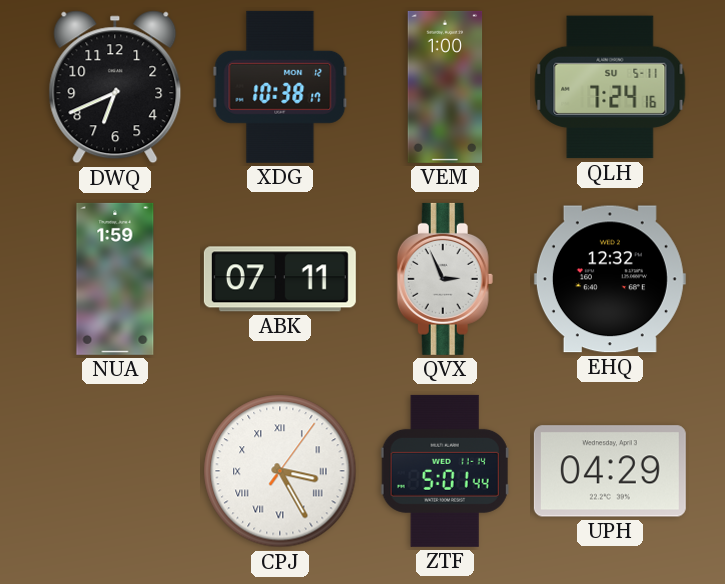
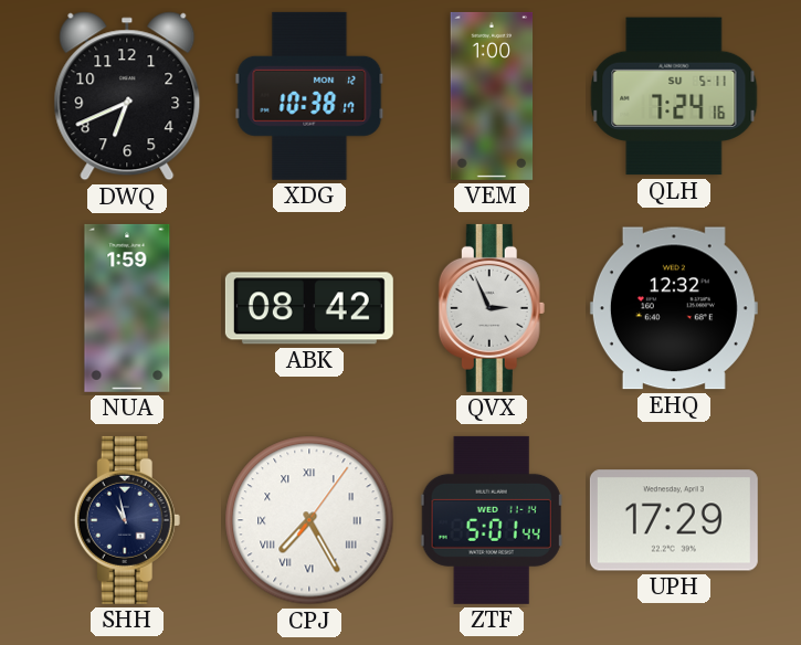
ABK: 07:11 -> 08:42
SHH: none -> 10:58
CPJ: 3:25 -> 7:25
UPH: 04:29 -> 17:29
